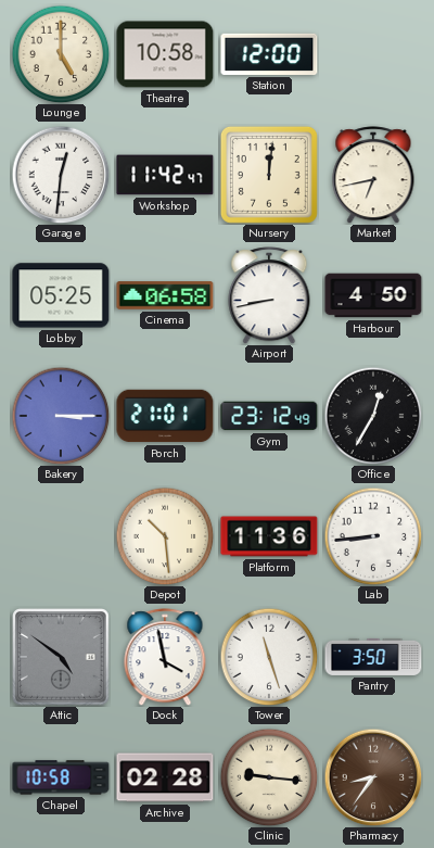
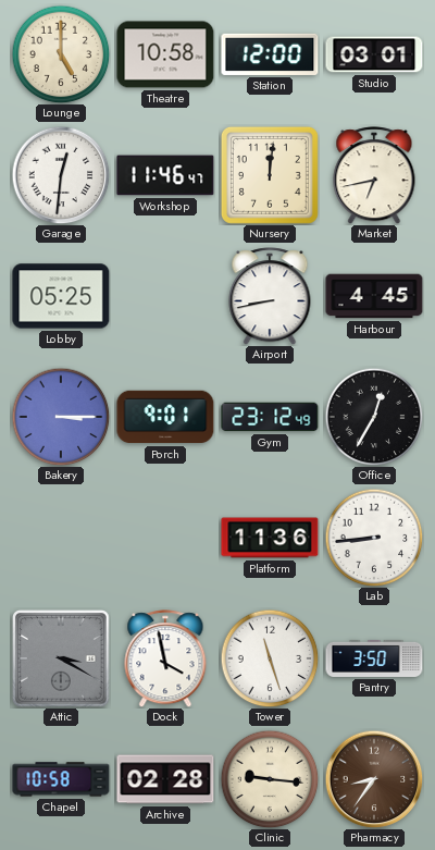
Studio: none -> 03:01
Workshop: 11:42 -> 11:46
Cinema: 06:58 -> none
Harbour: 4:50 -> 4:45
Porch: 21:01 -> 9:01
Depot: 10:29 -> none
Attic: 4:51 -> 3:20
